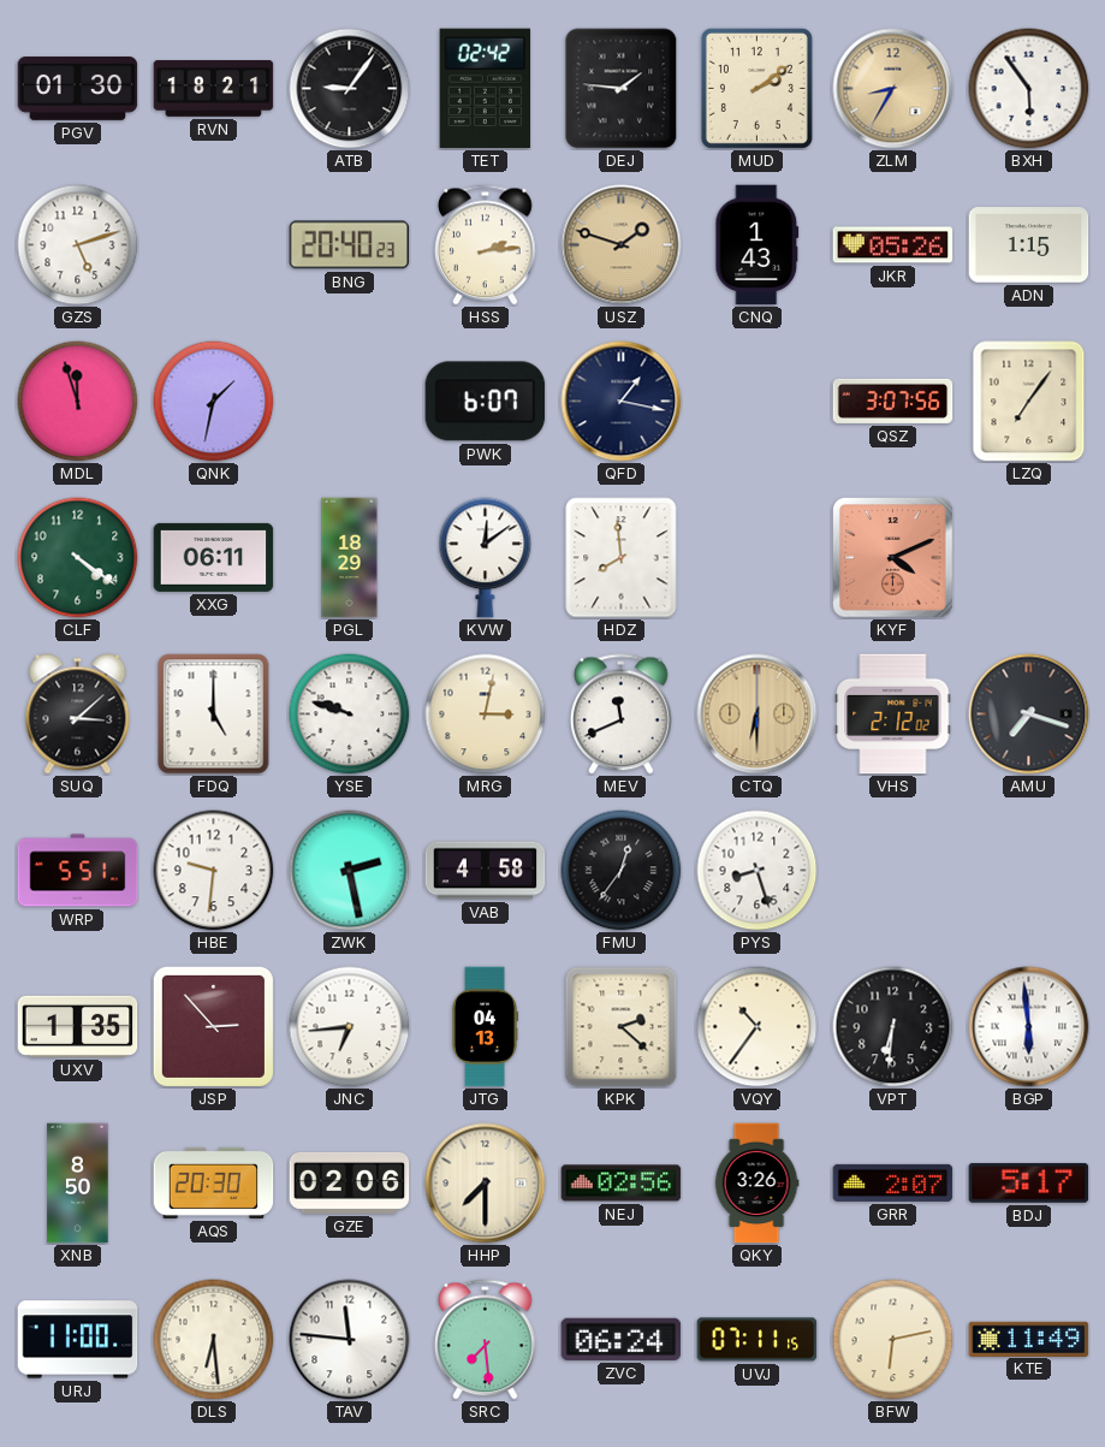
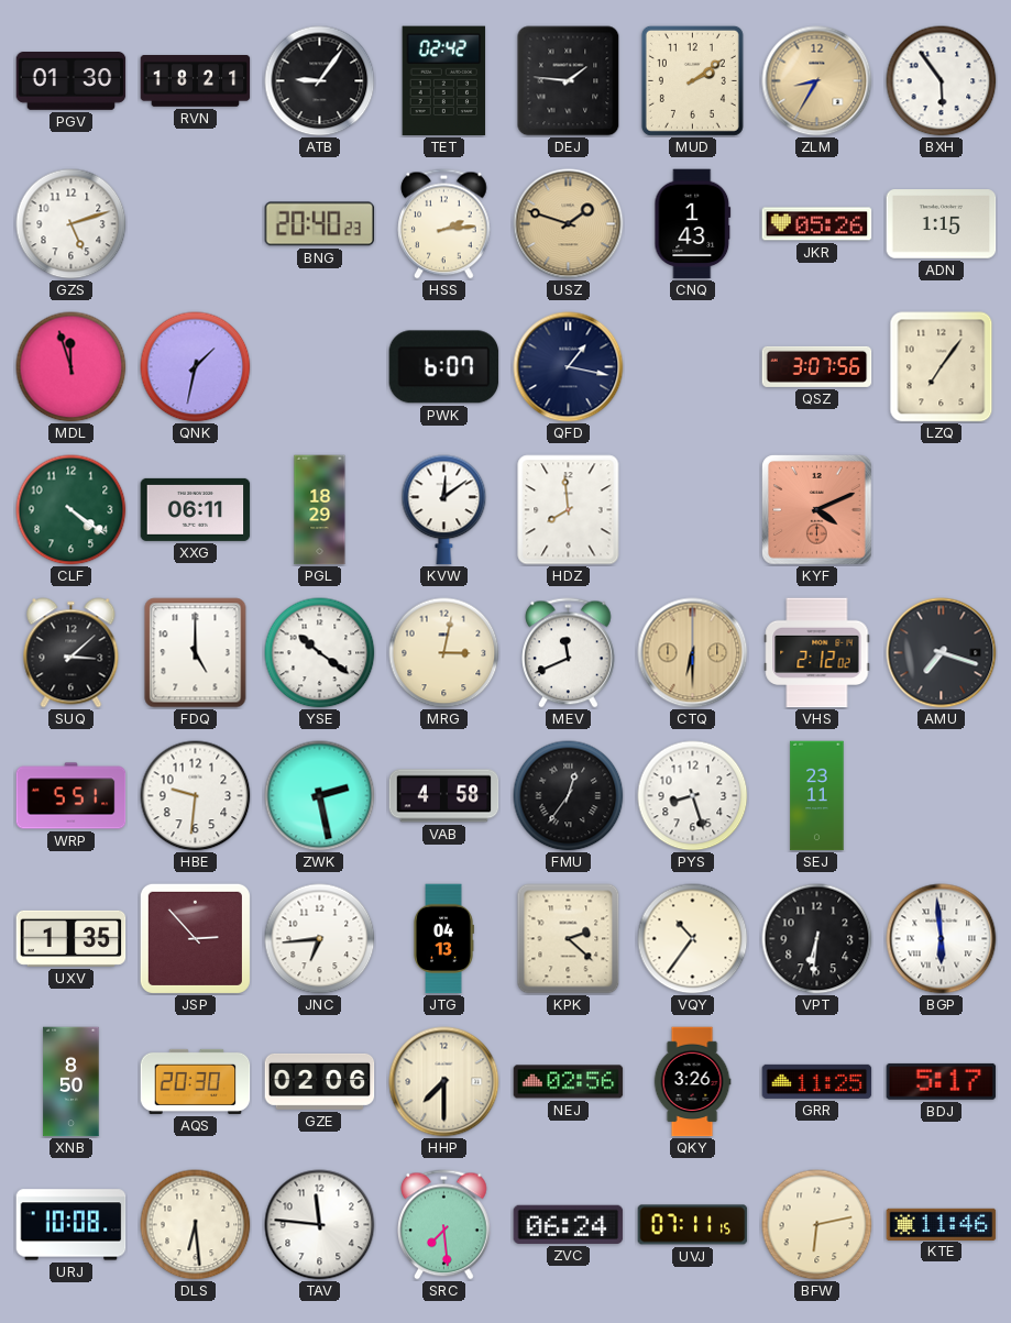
YSE: 9:48 -> 10:21
SEJ: none -> 23:11
GRR: 2:07 -> 11:25
URJ: 11:00 -> 10:08
KTE: 11:49 -> 11:46
